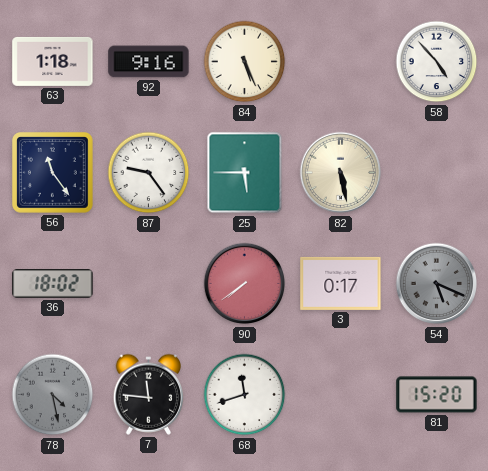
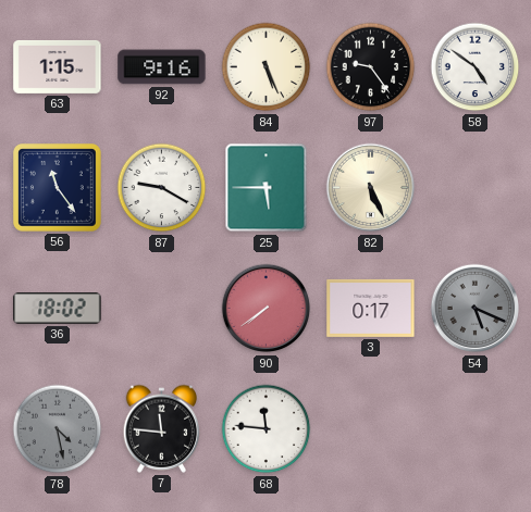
63: 1:18 -> 1:15
97: none -> 9:24
58: 4:53 -> 4:51
87: 9:24 -> 9:20
82: 5:28 -> 5:26
68: 11:42 -> 11:46
81: 15:20 -> none
